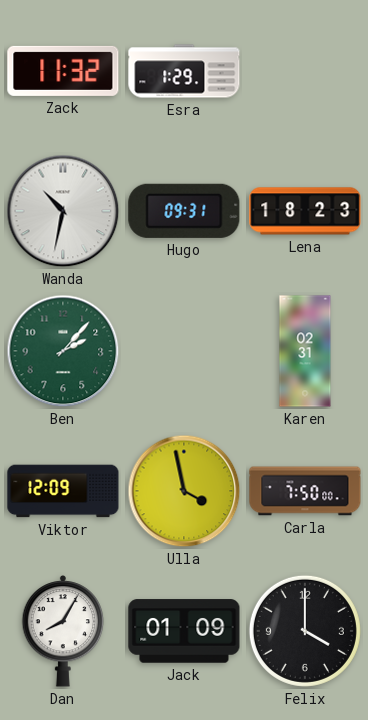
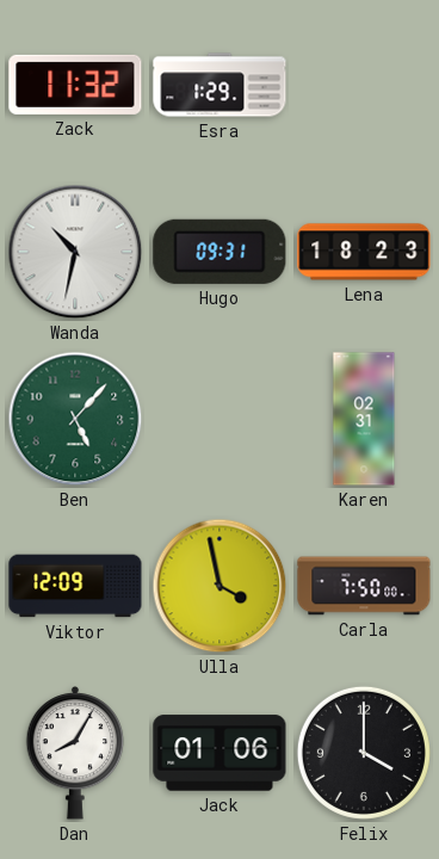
Ben: 2:07 -> 5:07
Jack: 01:09 -> 01:06
